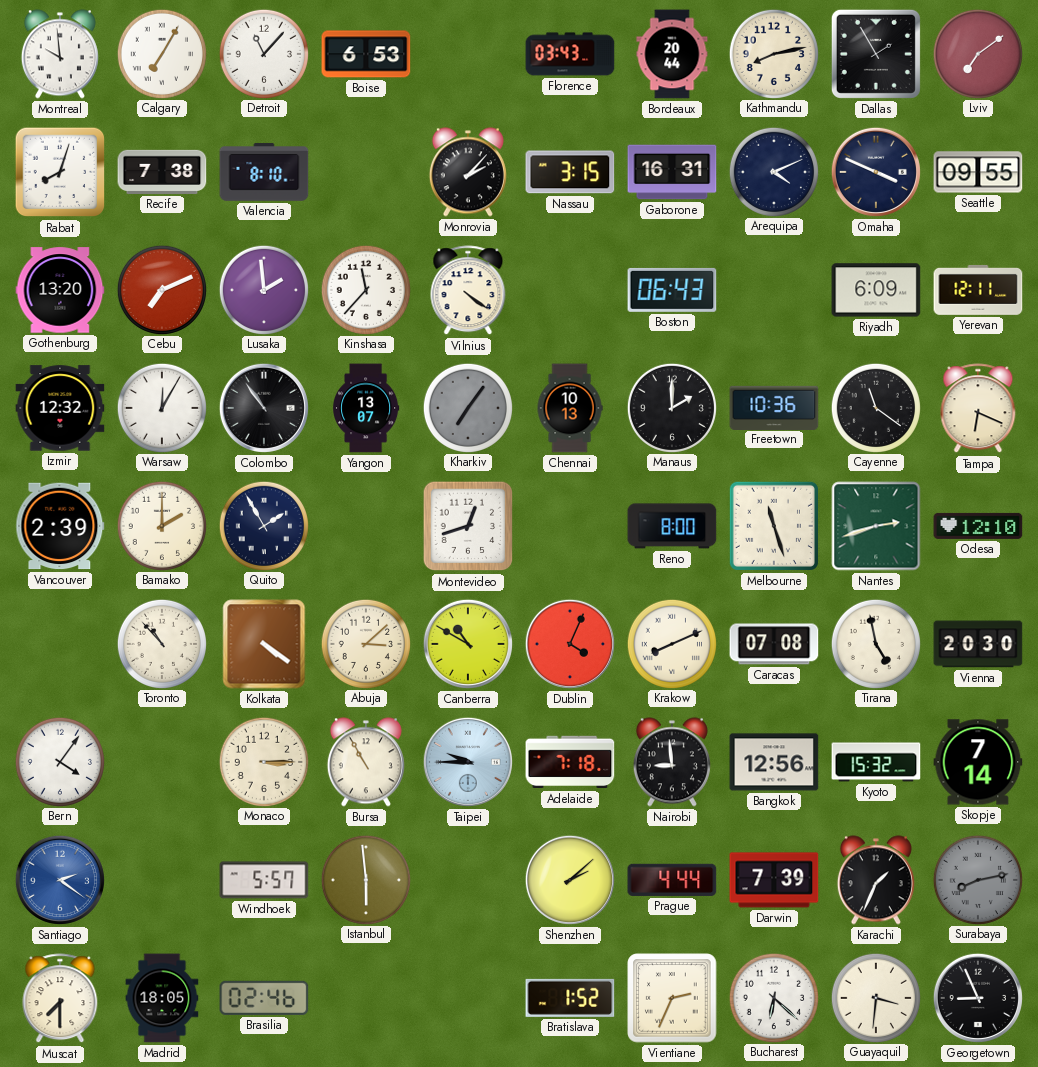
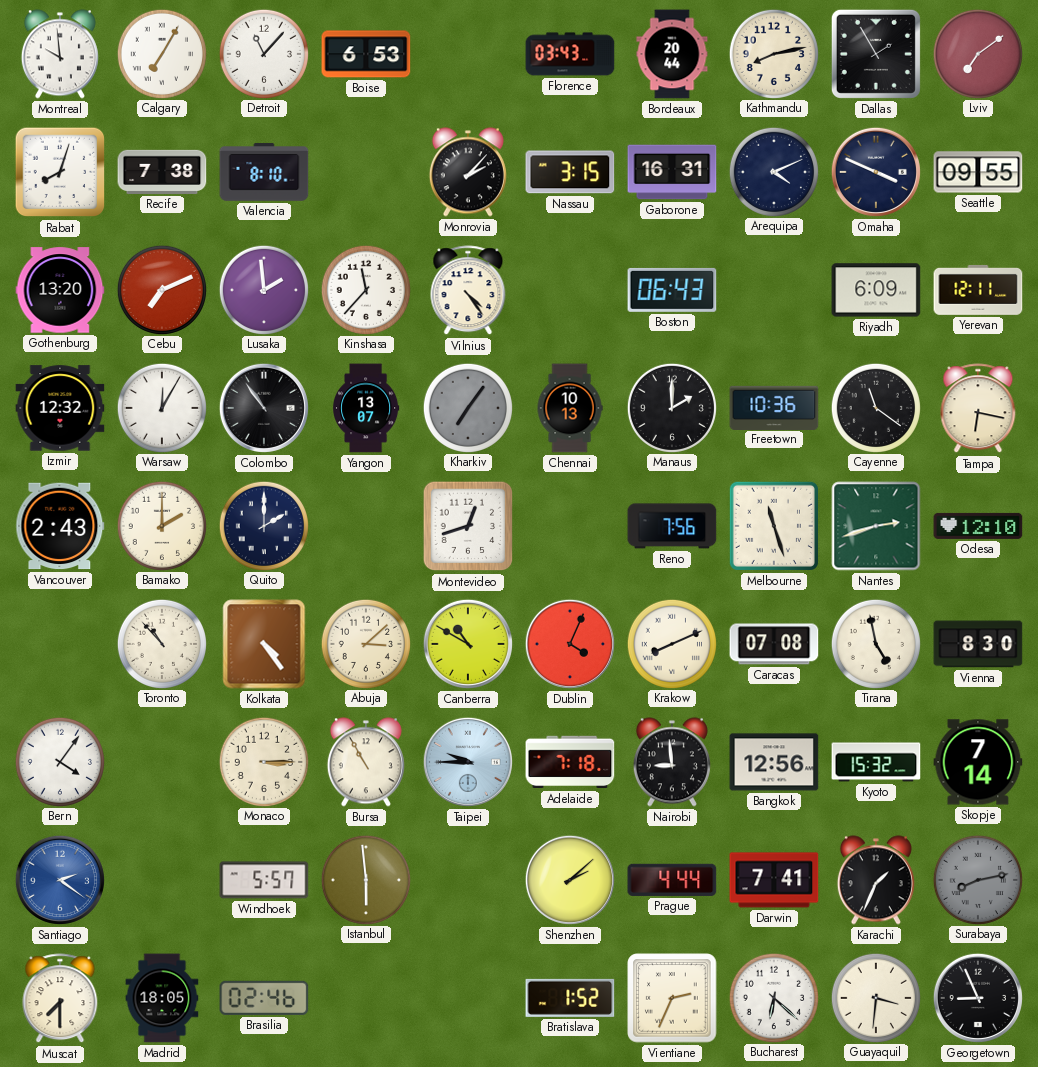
Vilnius: 4:21 -> 4:24
Tampa: 6:19 -> 6:17
Vancouver: 2:39 -> 2:43
Quito: 1:55 -> 2:00
Reno: 8:00 -> 7:56
Kolkata: 4:21 -> 4:24
Vienna: 20:30 -> 8:30
Darwin: 7:39 -> 7:41
